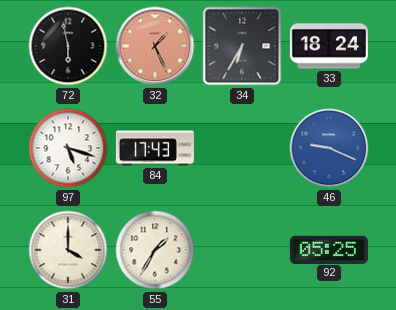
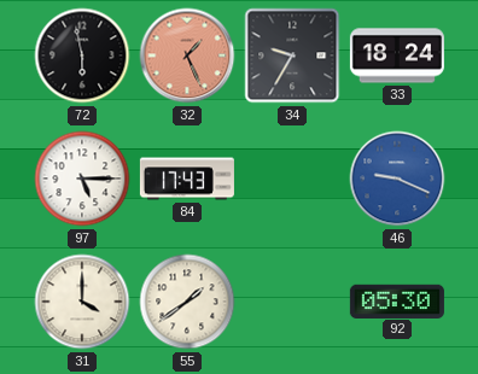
34: 6:35 -> 9:35
97: 5:18 -> 5:15
55: 1:35 -> 1:39
92: 05:25 -> 05:30
